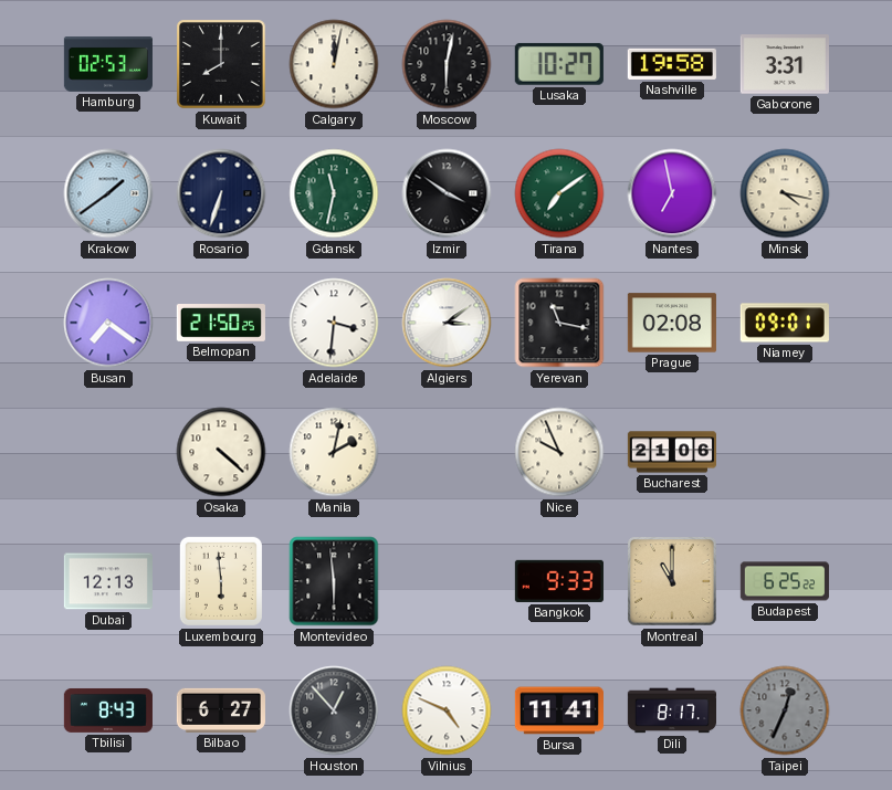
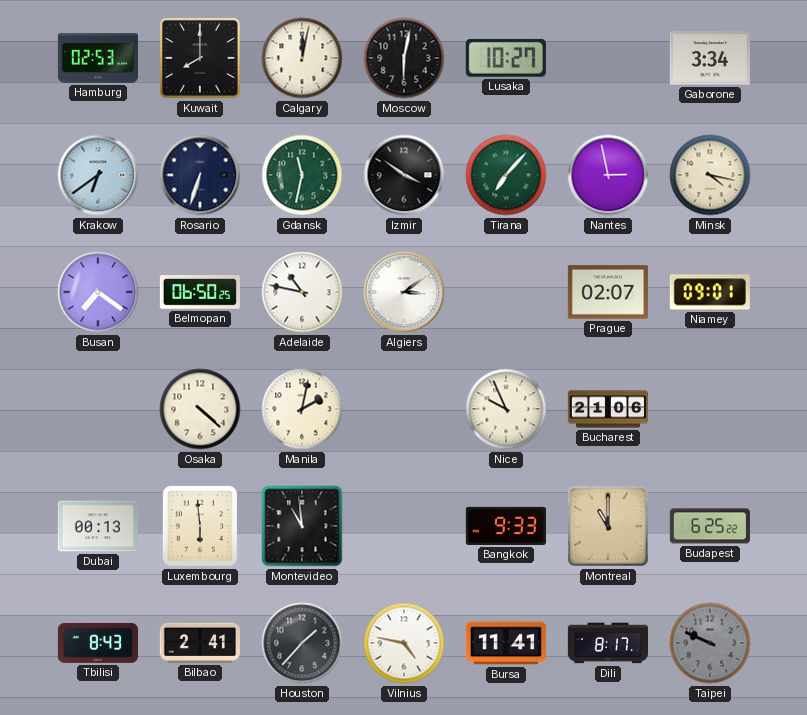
Nashville: 19:58 -> none
Gaborone: 3:31 -> 3:34
Krakow: 1:39 -> 6:39
Tirana: 7:09 -> 7:07
Nantes: 6:58 -> 2:58
Belmopan: 21:50 -> 06:50
Adelaide: 3:31 -> 10:47
Yerevan: 11:17 -> none
Prague: 02:08 -> 02:07
Dubai: 12:13 -> 00:13
Montevideo: 5:59 -> 10:59
Bilbao: 6:27 -> 2:41
Houston: 12:53 -> 1:37
Vilnius: 4:49 -> 4:47
Taipei: 12:34 -> 9:49
